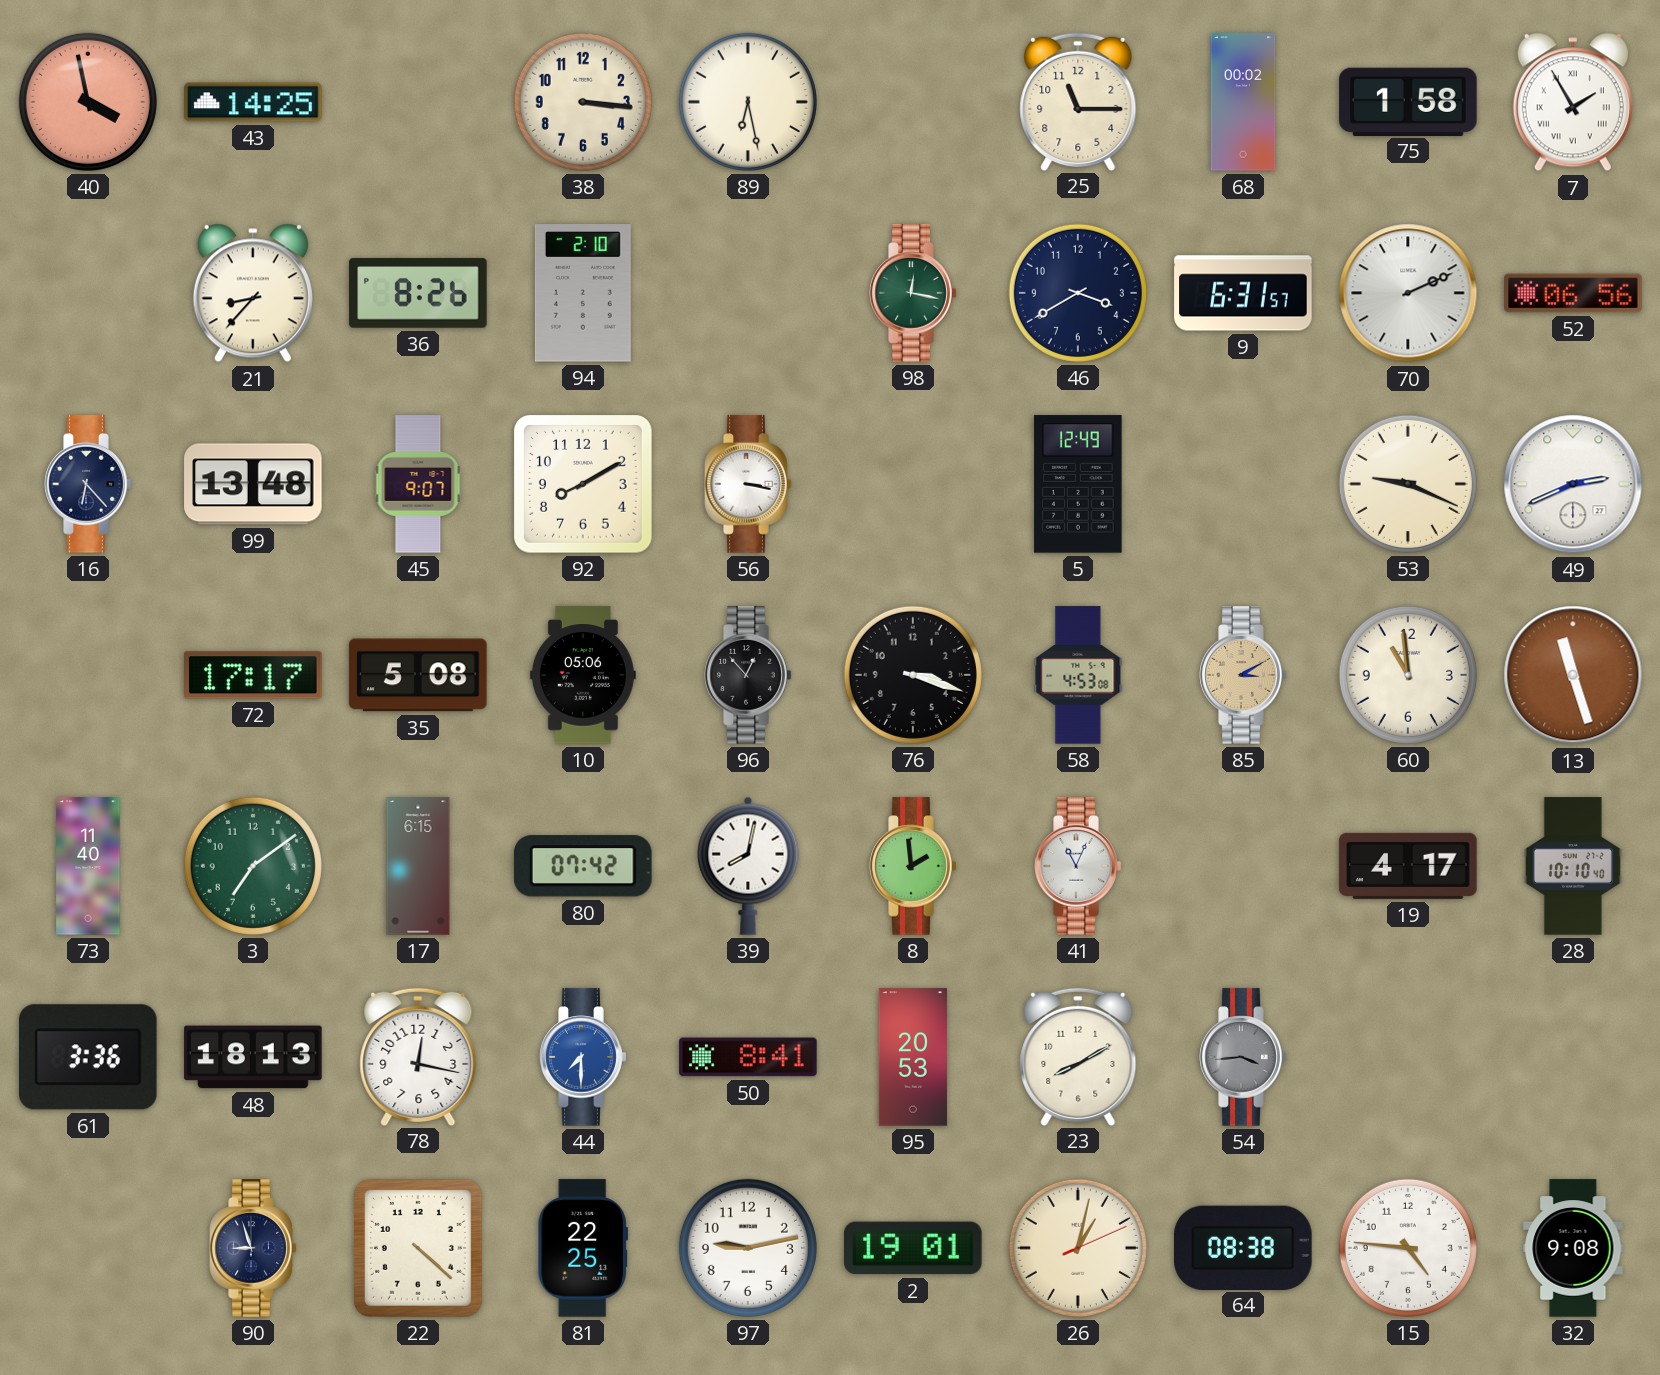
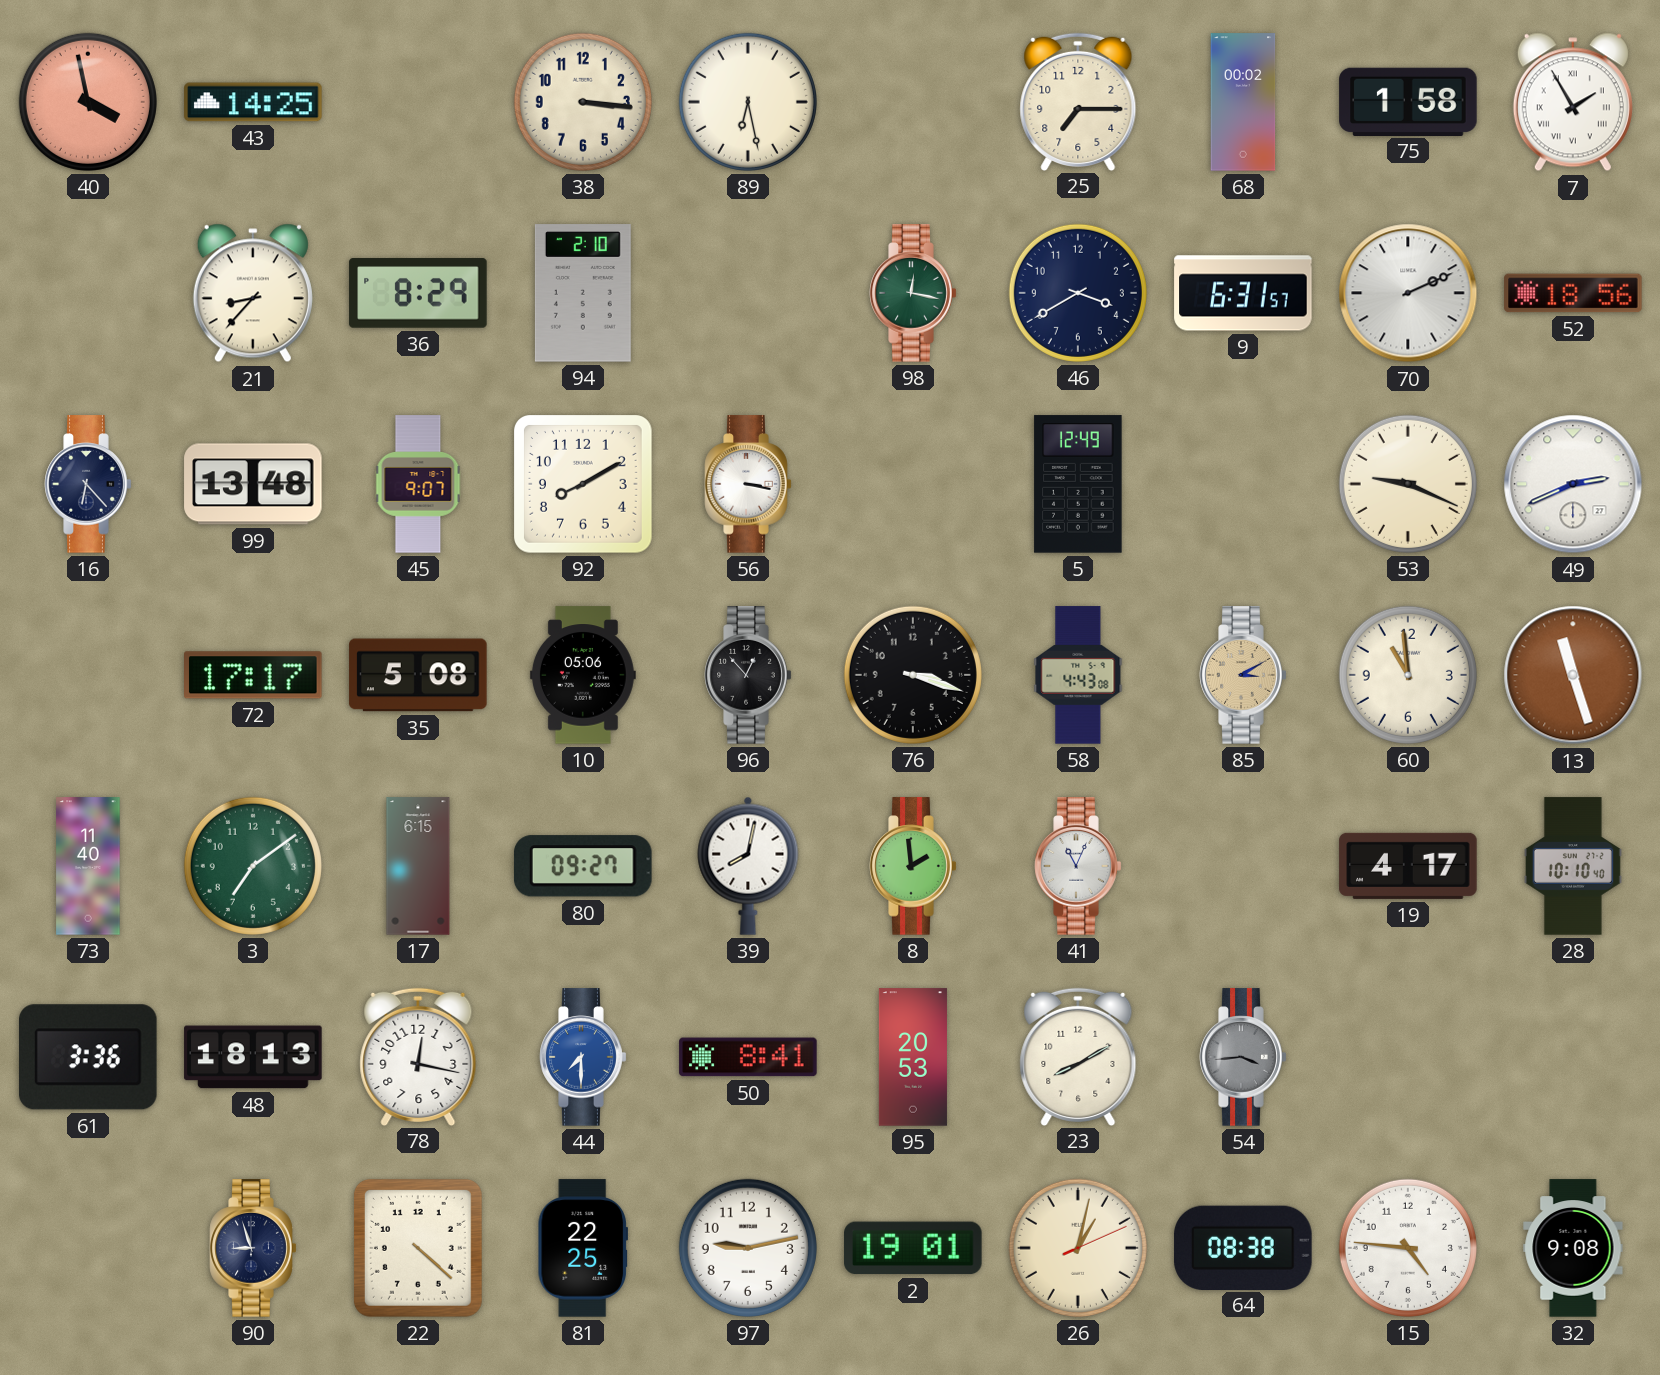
25: 11:15 -> 7:15
36: 8:26 -> 8:29
52: 06:56 -> 18:56
58: 4:53 -> 4:43
80: 07:42 -> 09:27
